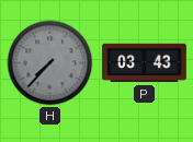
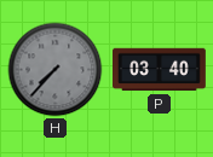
P: 03:43 -> 03:40
